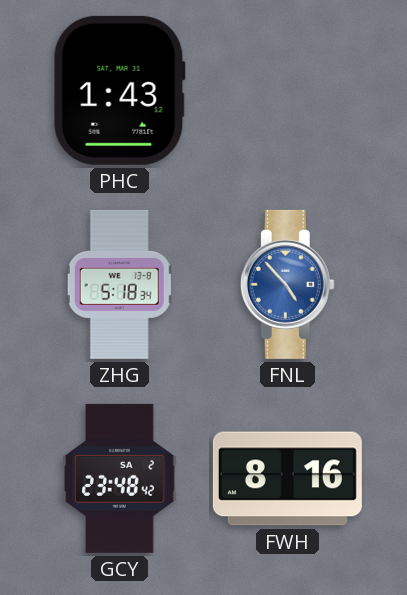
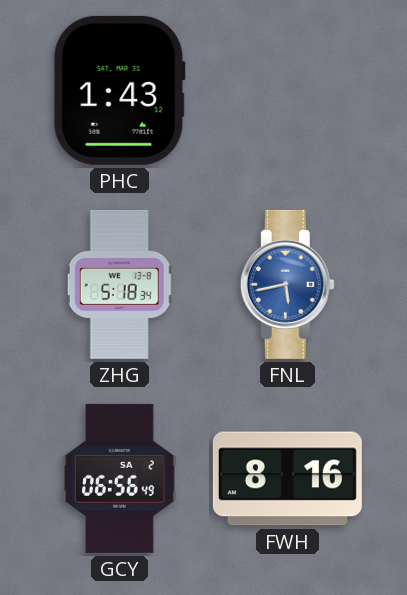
FNL: 4:53 -> 5:43
GCY: 23:48 -> 06:56
